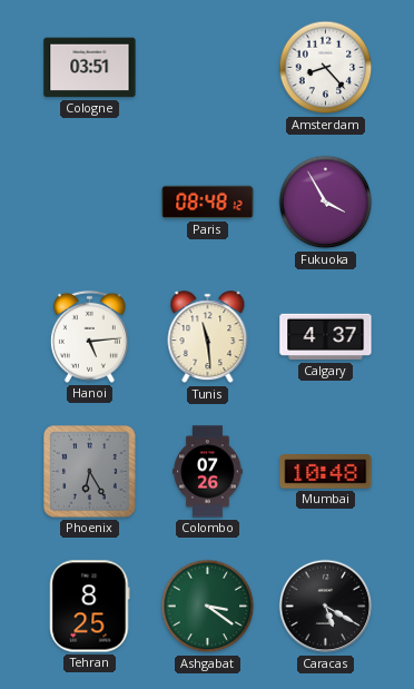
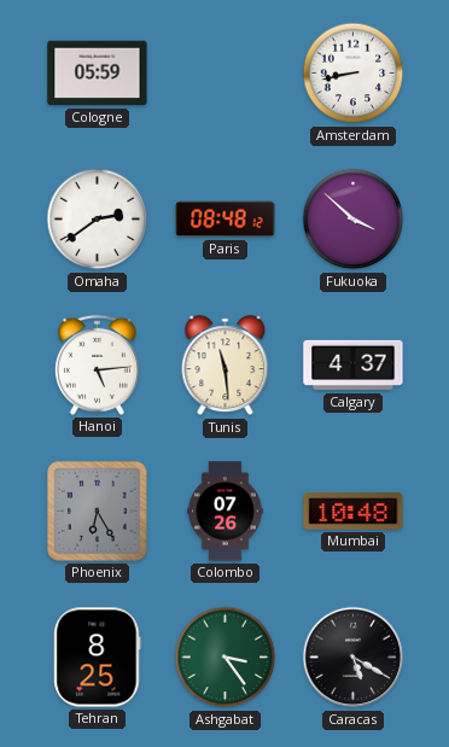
Cologne: 03:51 -> 05:59
Amsterdam: 8:23 -> 8:43
Omaha: none -> 2:39
Fukuoka: 3:55 -> 3:52
Ashgabat: 3:21 -> 3:24
